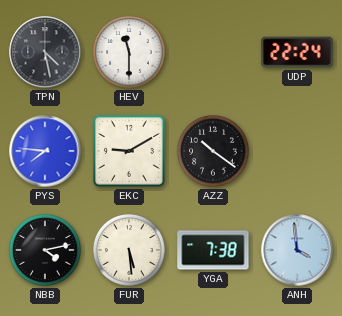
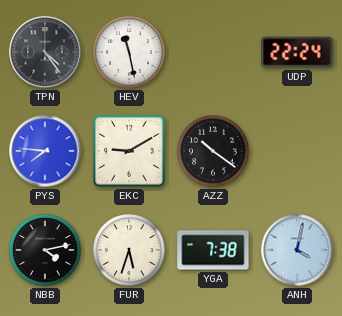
TPN: 4:28 -> 4:24
HEV: 11:30 -> 11:28
FUR: 5:29 -> 5:33
ANH: 3:59 -> 4:02
